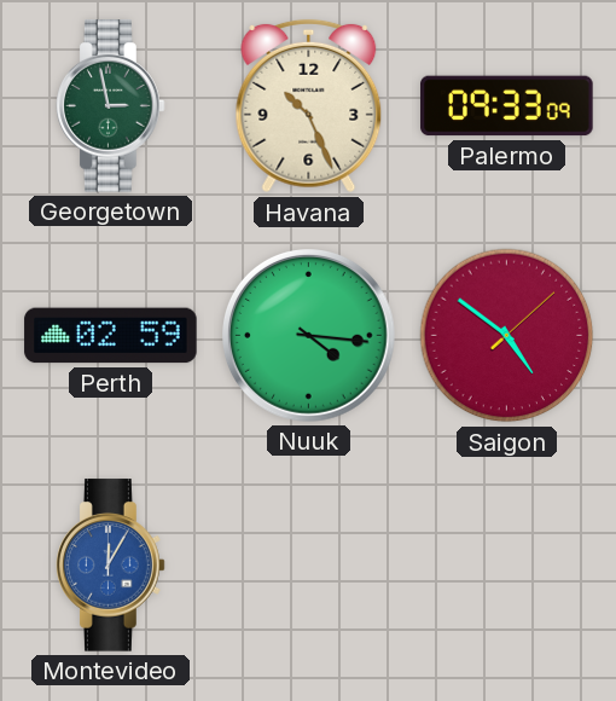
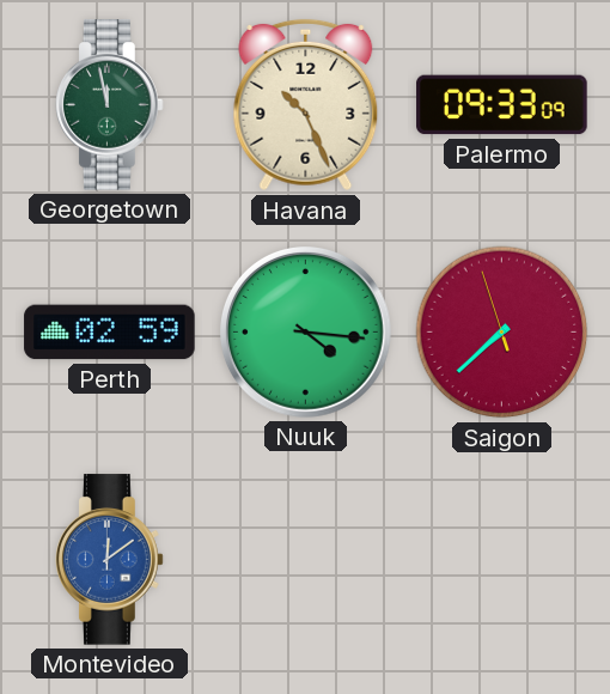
Georgetown: 2:58 -> 11:58
Saigon: 4:51 -> 7:37
Montevideo: 12:05 -> 12:09
